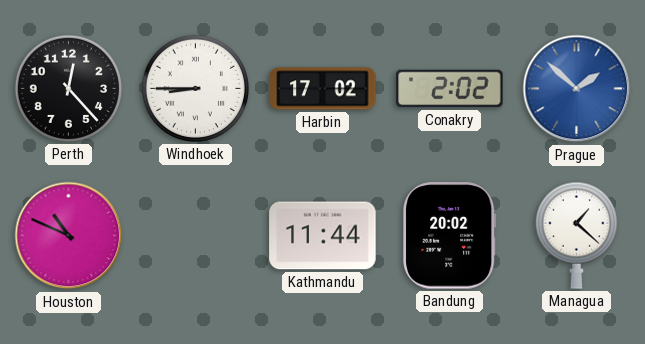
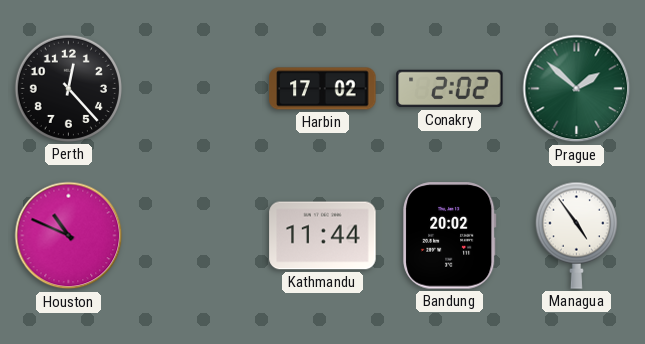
Windhoek: 8:45 -> none
Prague dial: blue -> green
Managua: 1:22 -> 4:54
